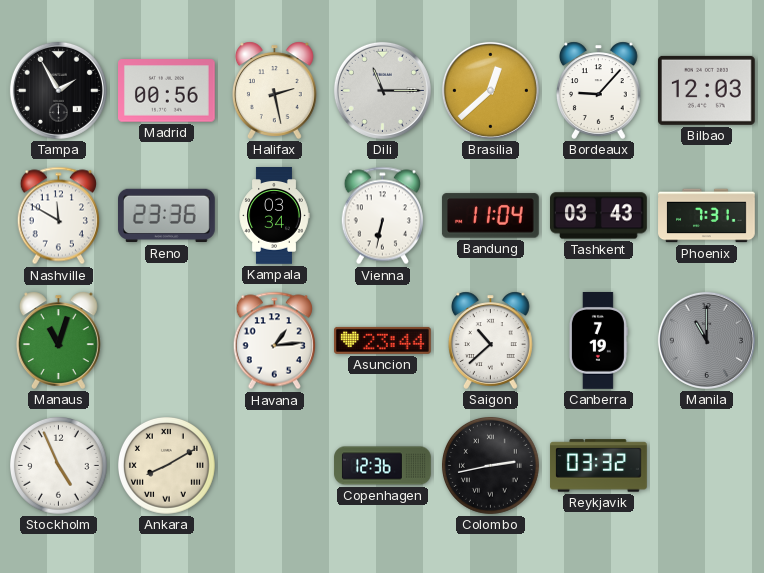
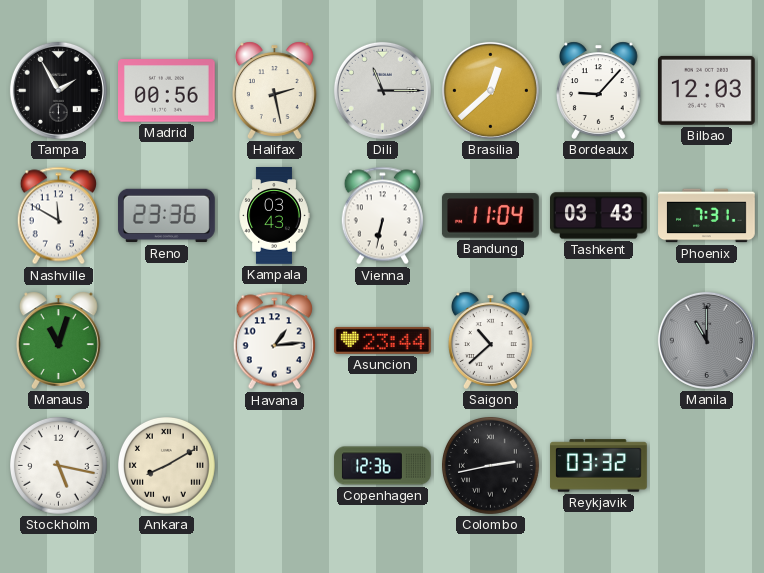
Kampala: 03:34 -> 03:43
Canberra: 7:19 -> none
Stockholm: 4:56 -> 5:17
